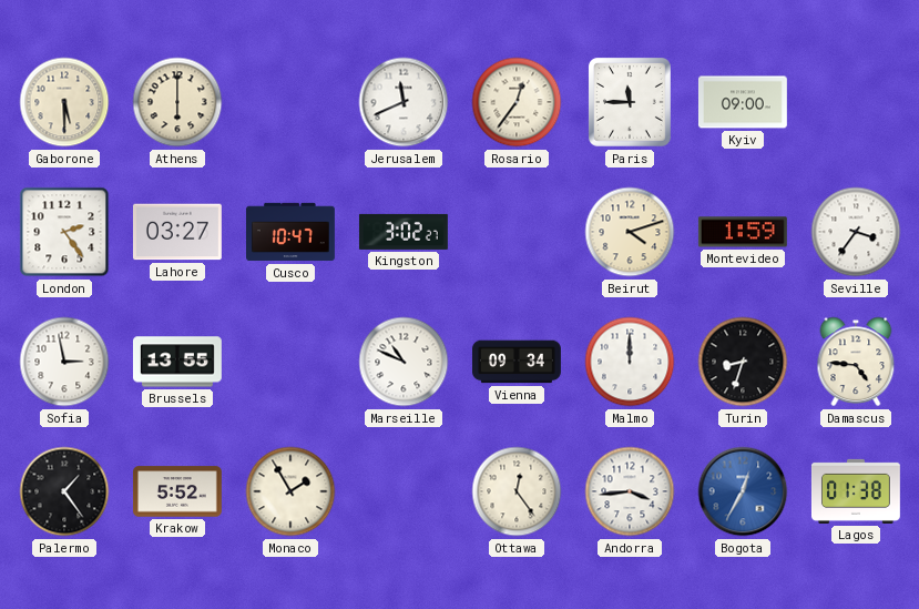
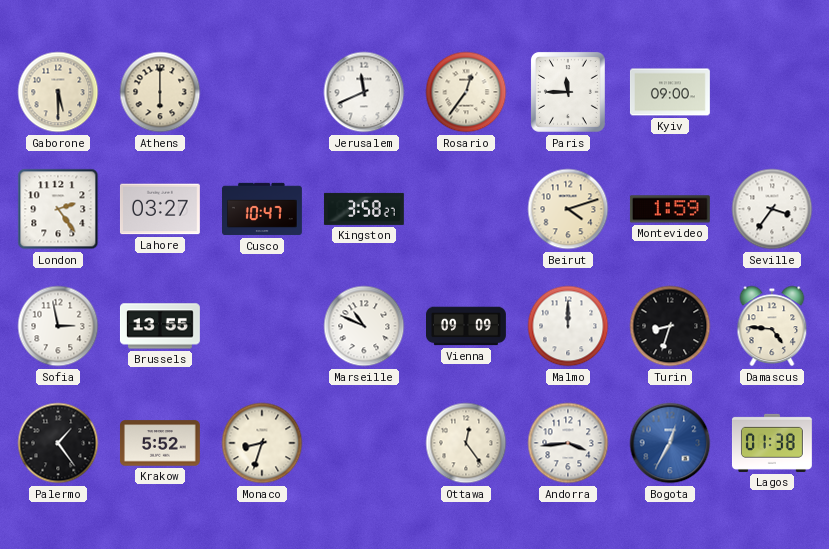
Kingston: 3:02 -> 3:58
Vienna: 09:34 -> 09:09
Monaco: 1:55 -> 8:33
